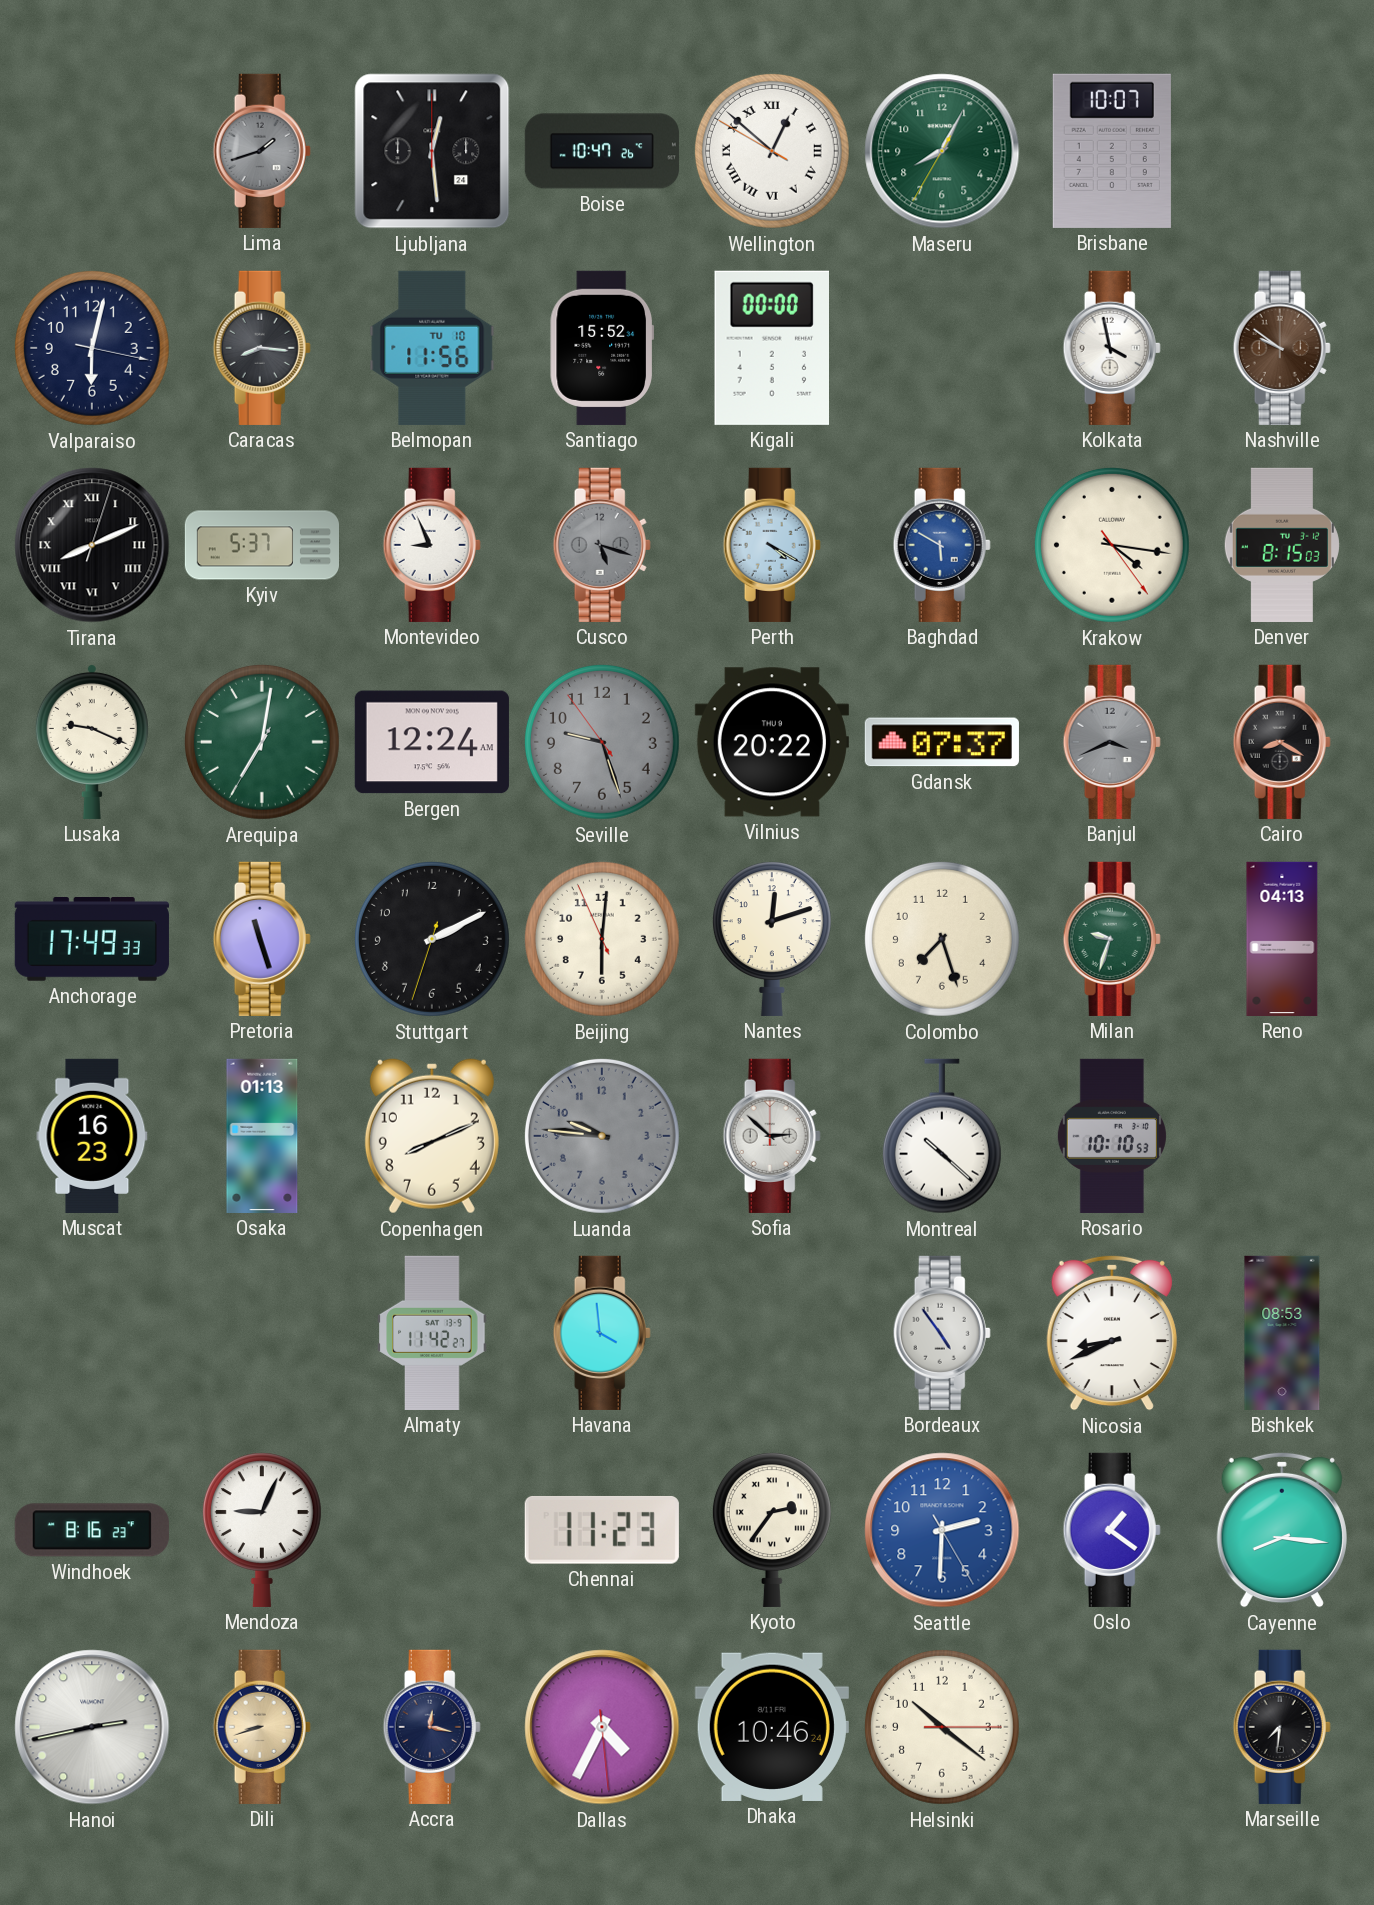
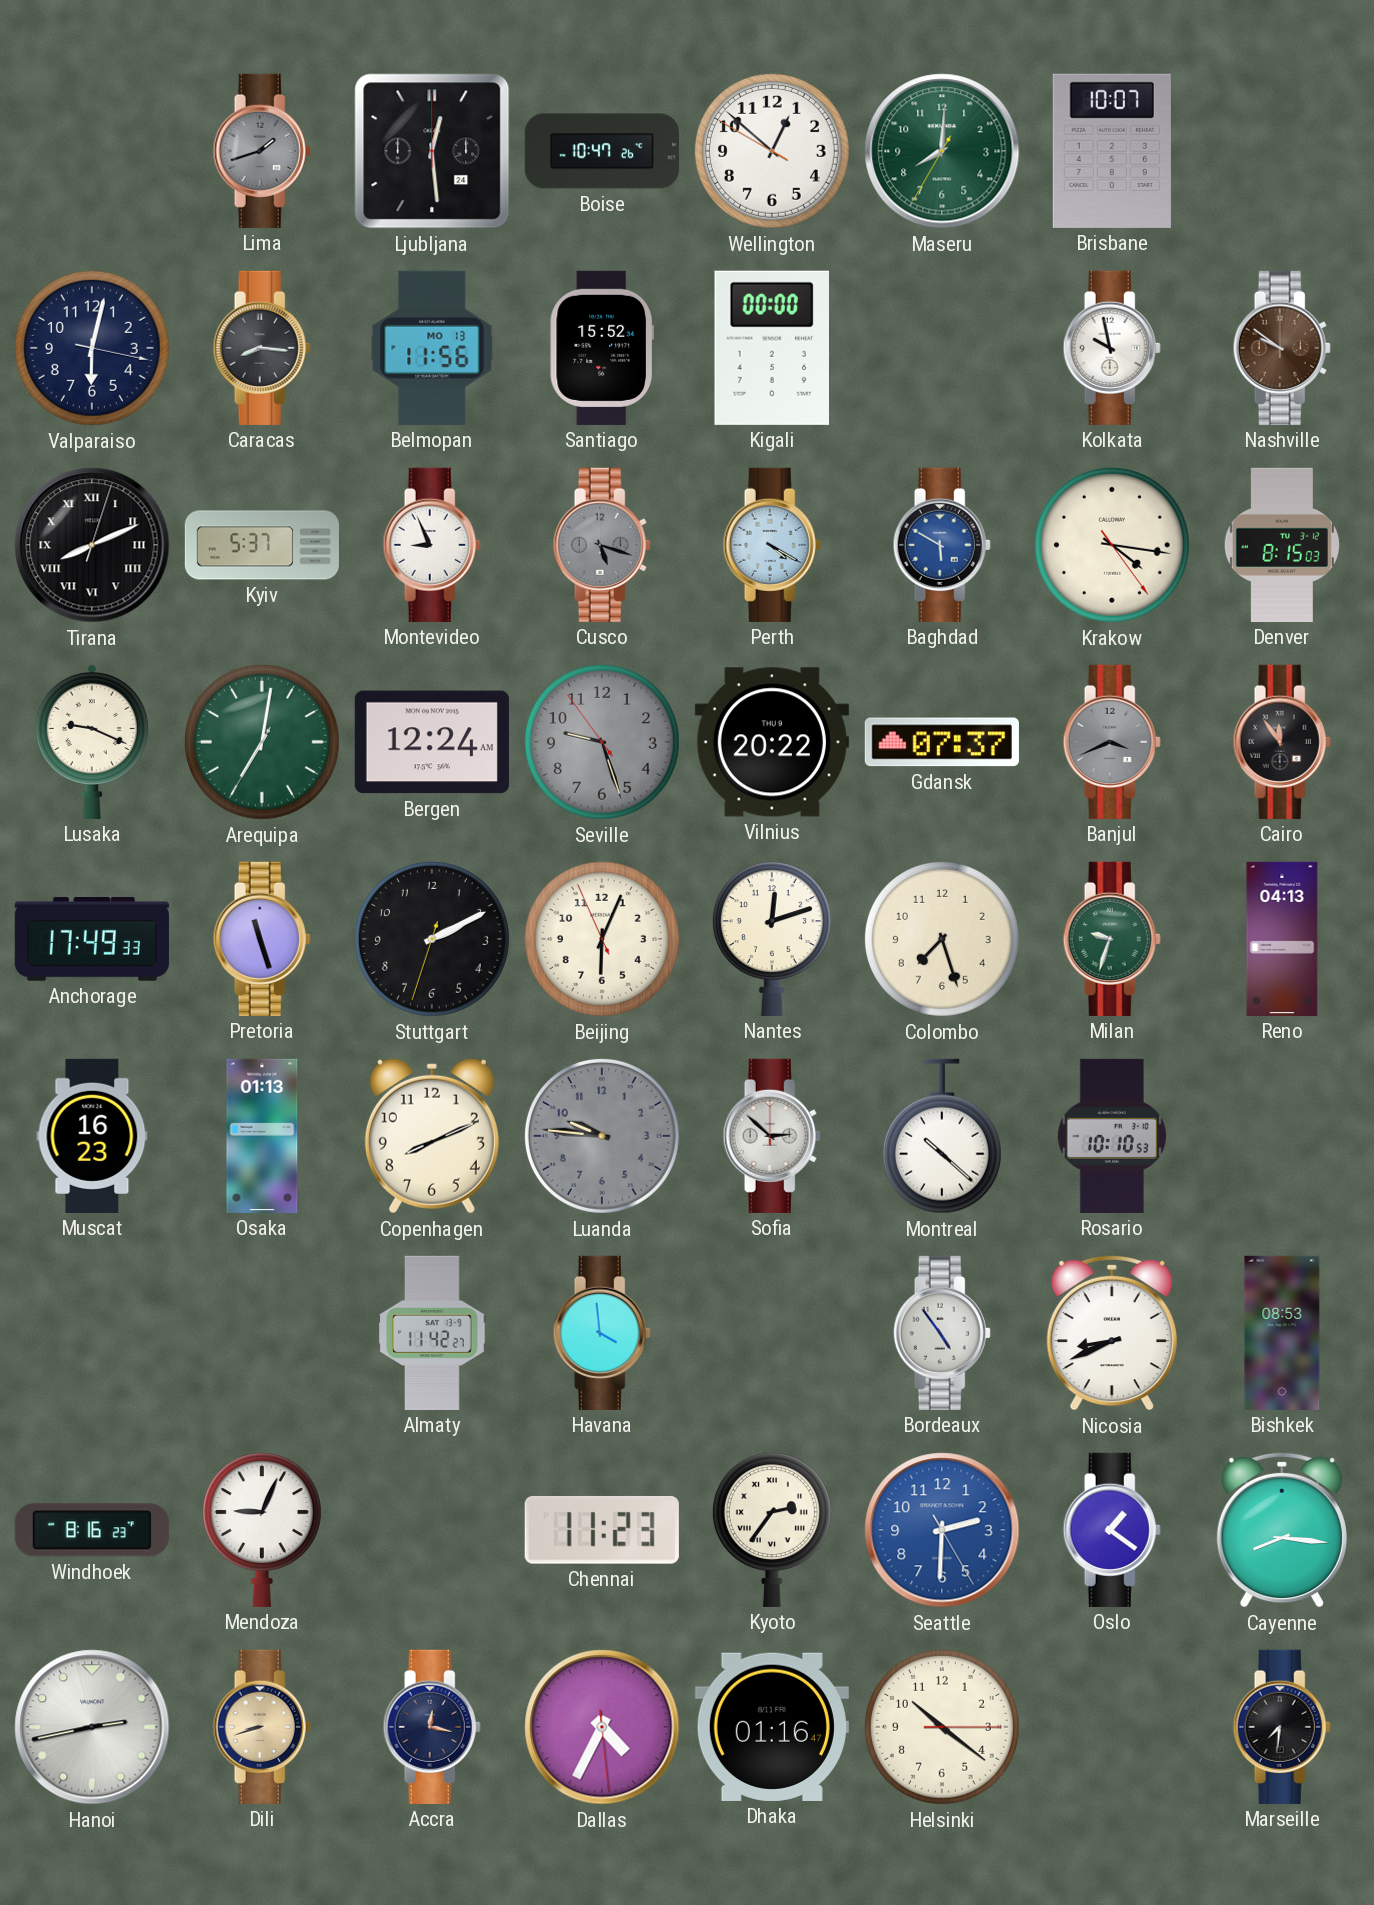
Wellington numerals: Roman -> Arabic
Maseru: 8:04 -> 8:00
Belmopan date: TU 10 -> MO 13
Kolkata: 3:58 -> 9:58
Cairo: 8:20 -> 11:54
Beijing: 6:00 -> 6:03
Dhaka: 10:46 -> 01:16
